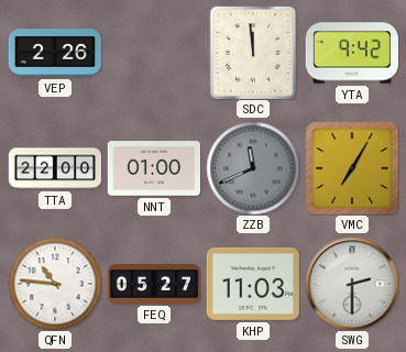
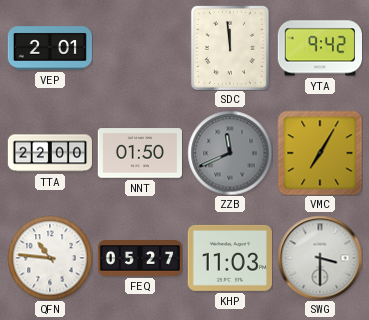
VEP: 2:26 -> 2:01
NNT: 01:00 -> 01:50
SWG: 2:30 -> 3:30
